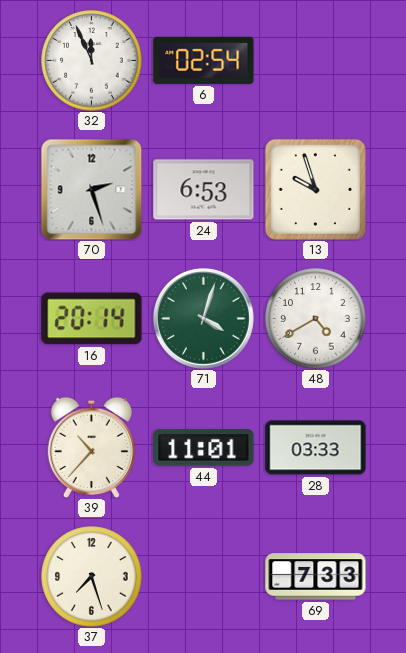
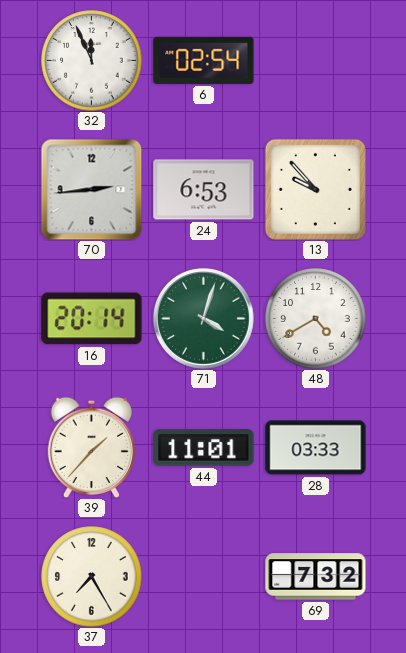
70: 2:27 -> 2:44
13: 9:57 -> 9:53
39: 10:37 -> 1:37
37: 7:27 -> 7:25
69: 7:33 -> 7:32
